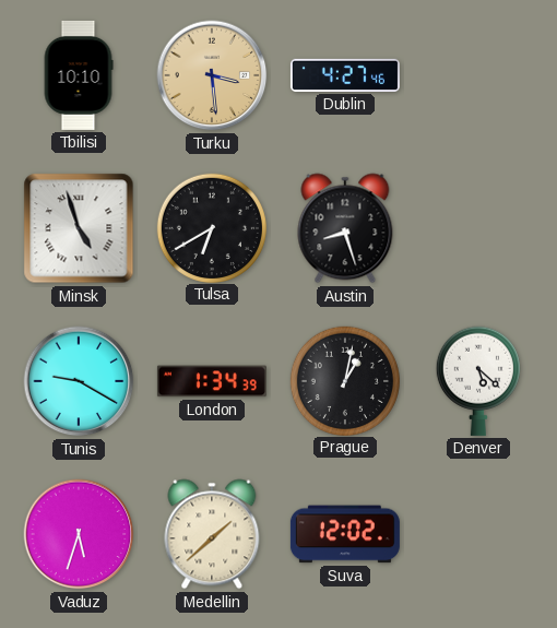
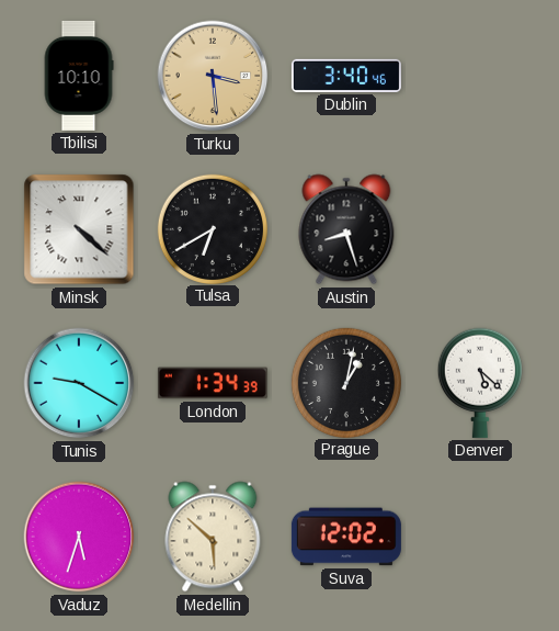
Dublin: 4:27 -> 3:40
Minsk: 4:57 -> 4:22
Medellin: 1:38 -> 5:52
